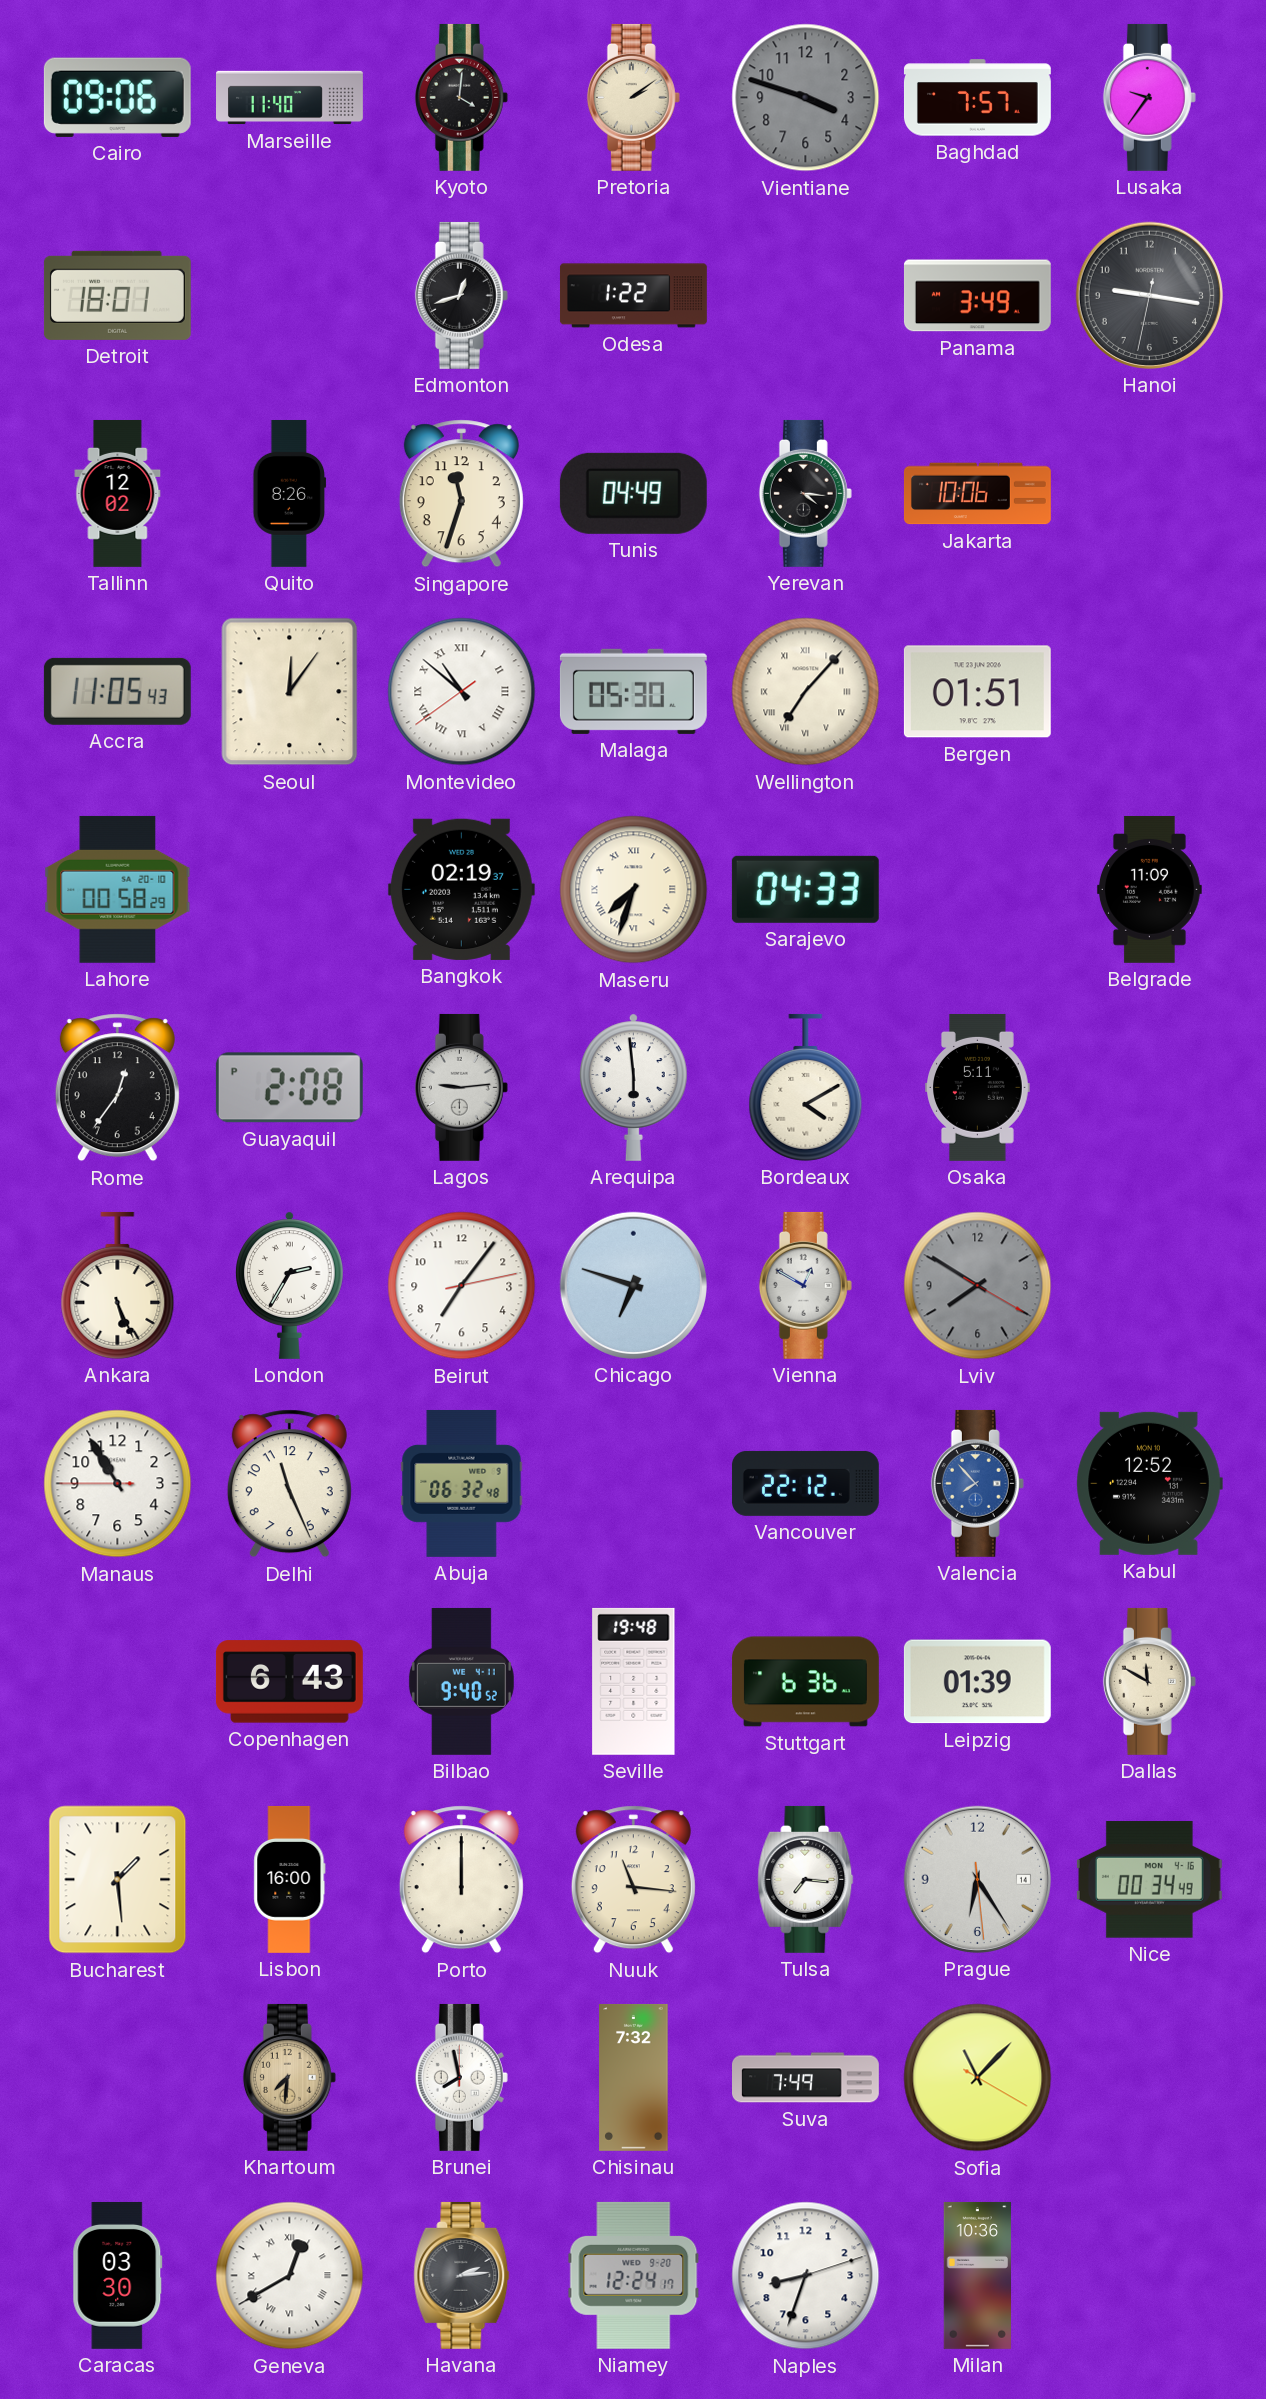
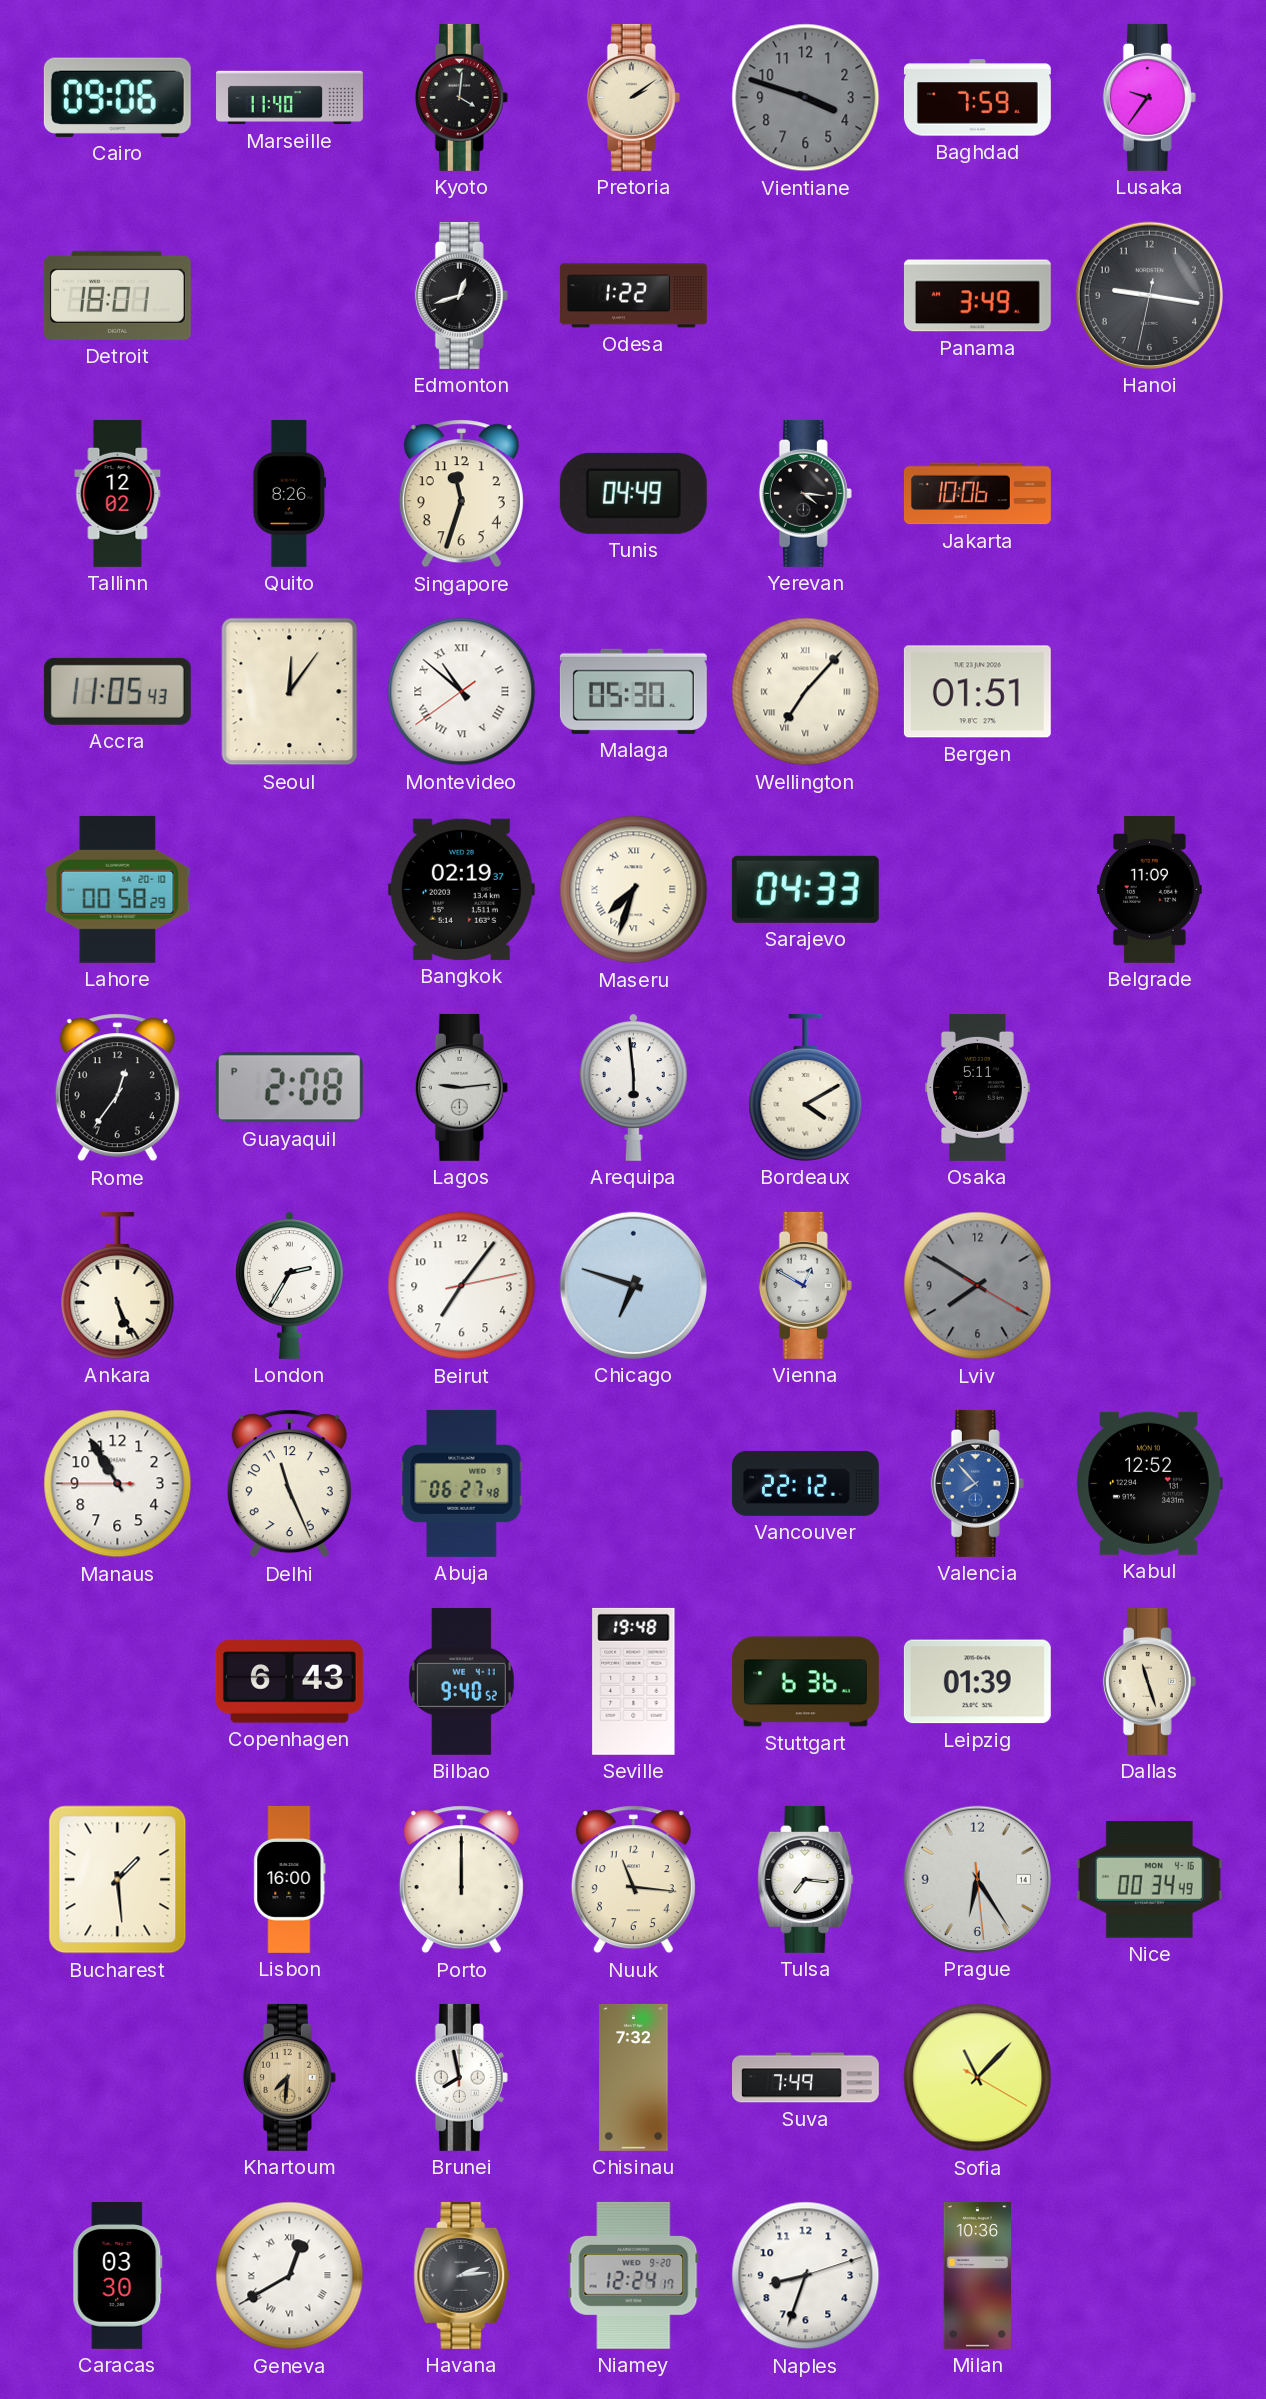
Baghdad: 7:57 -> 7:59
Abuja: 06:32 -> 06:27
Dallas: 11:50 -> 11:27
